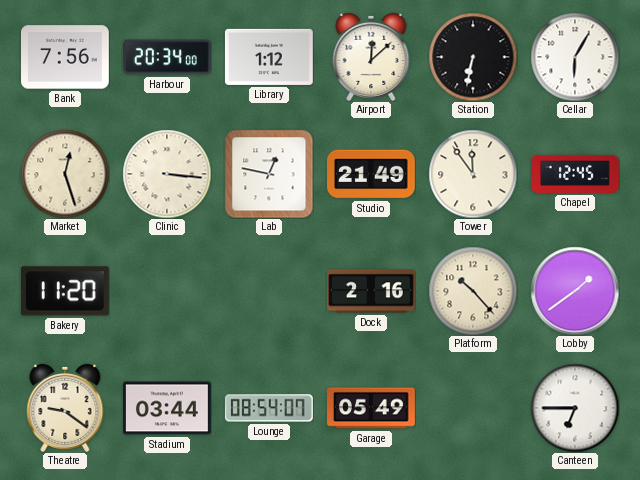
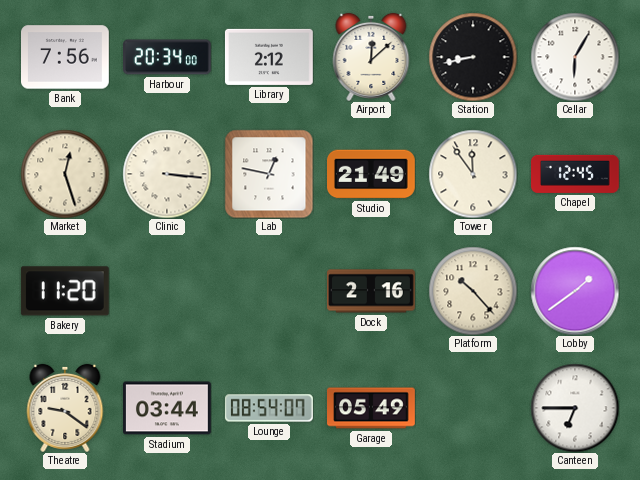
Library: 1:12 -> 2:12
Station: 6:32 -> 8:43
